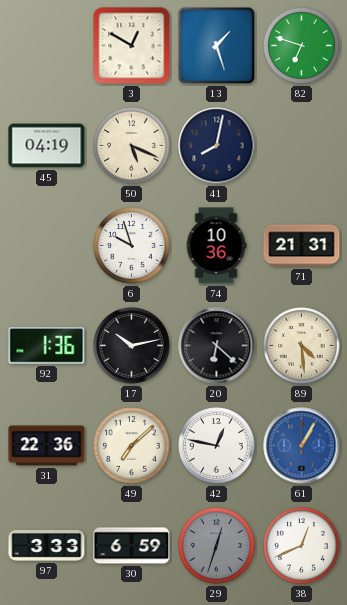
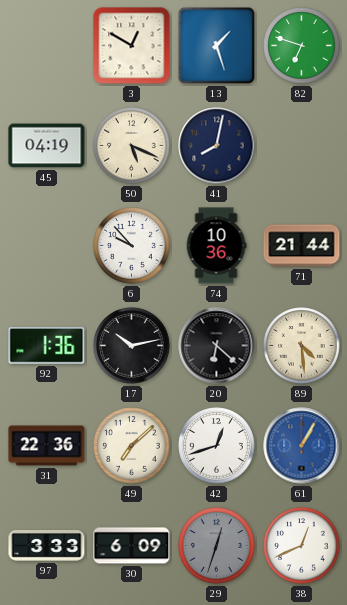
6: 9:57 -> 9:53
71: 21:31 -> 21:44
42: 12:47 -> 12:42
30: 6:59 -> 6:09
